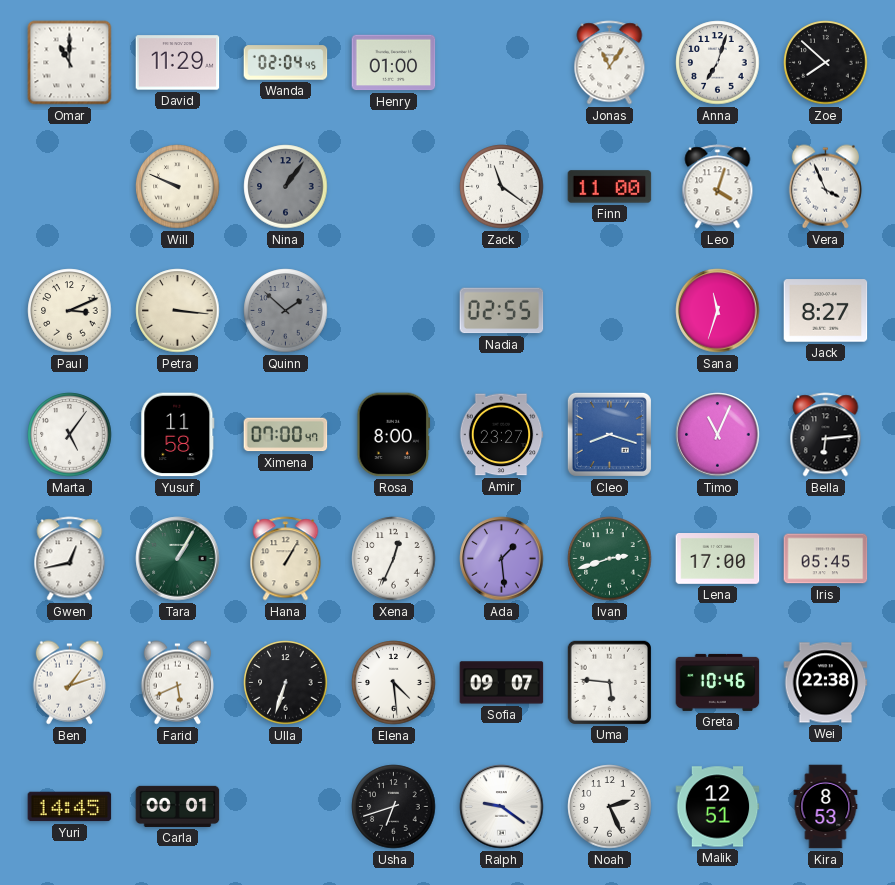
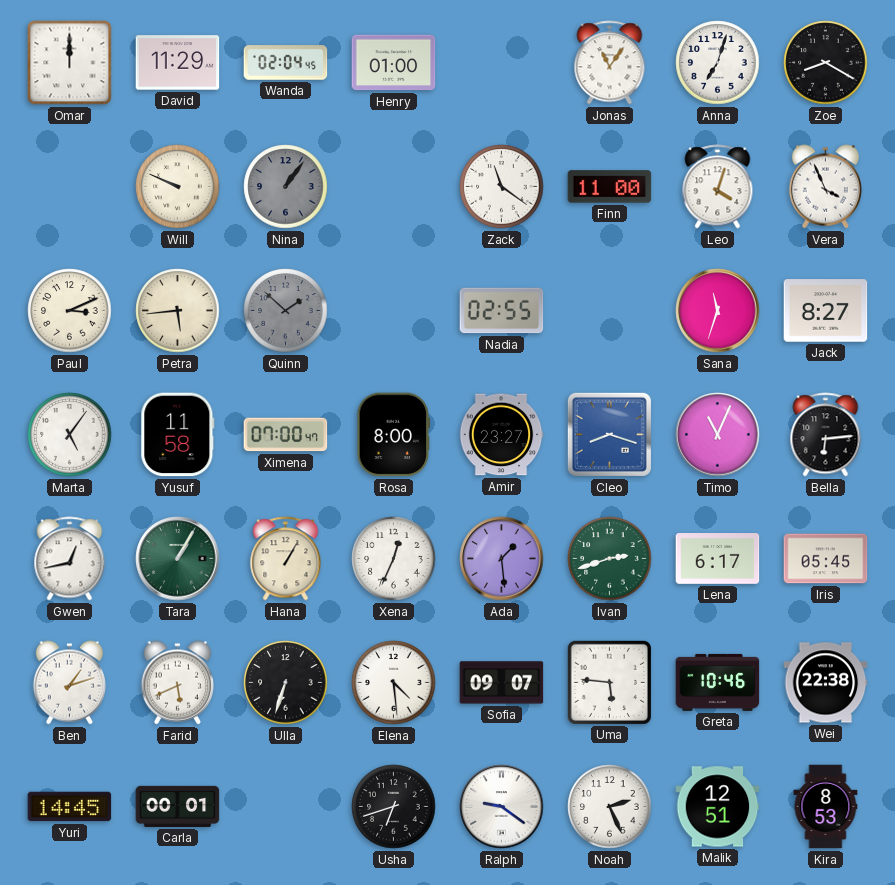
Omar: 11:00 -> 12:00
Zoe: 7:52 -> 8:20
Petra: 3:16 -> 5:44
Lena: 17:00 -> 6:17
